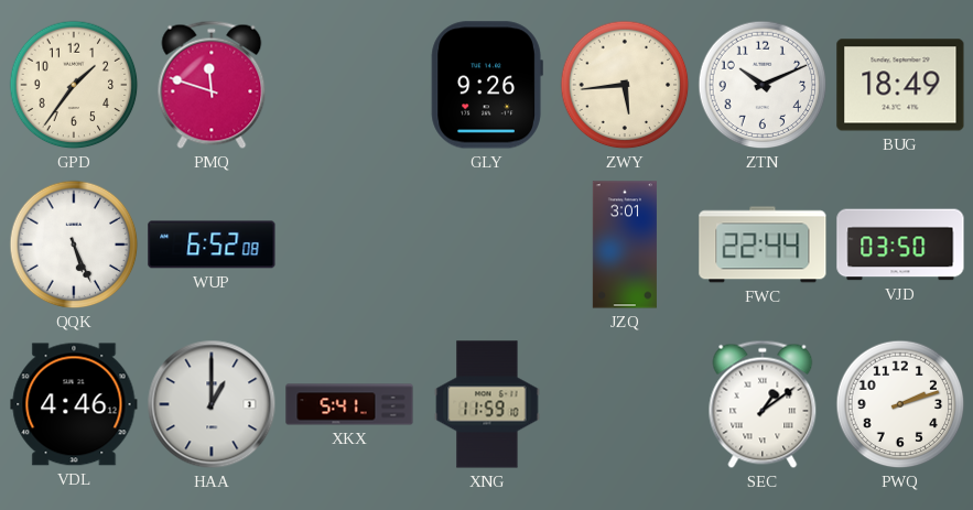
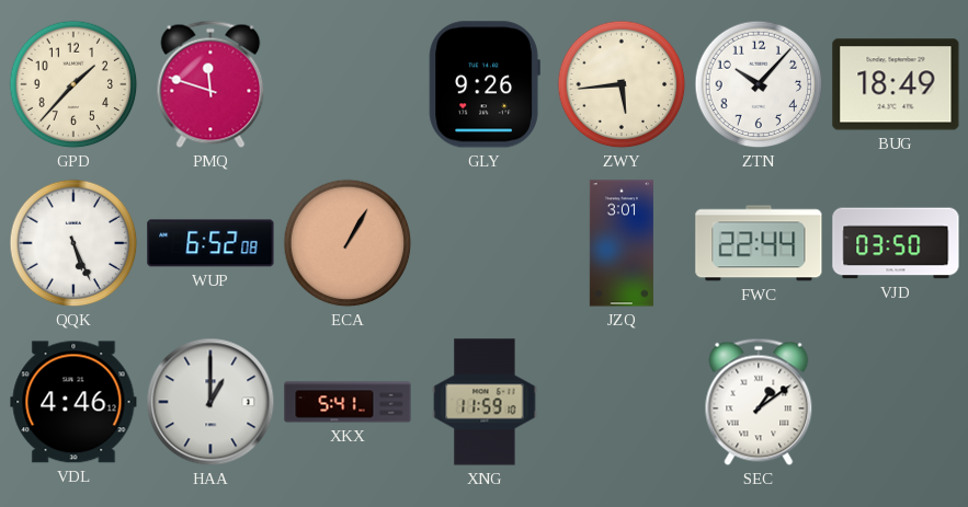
GPD: 1:36 -> 1:37
ZTN: 10:11 -> 10:07
ECA: none -> 1:05
PWQ: 2:12 -> none
